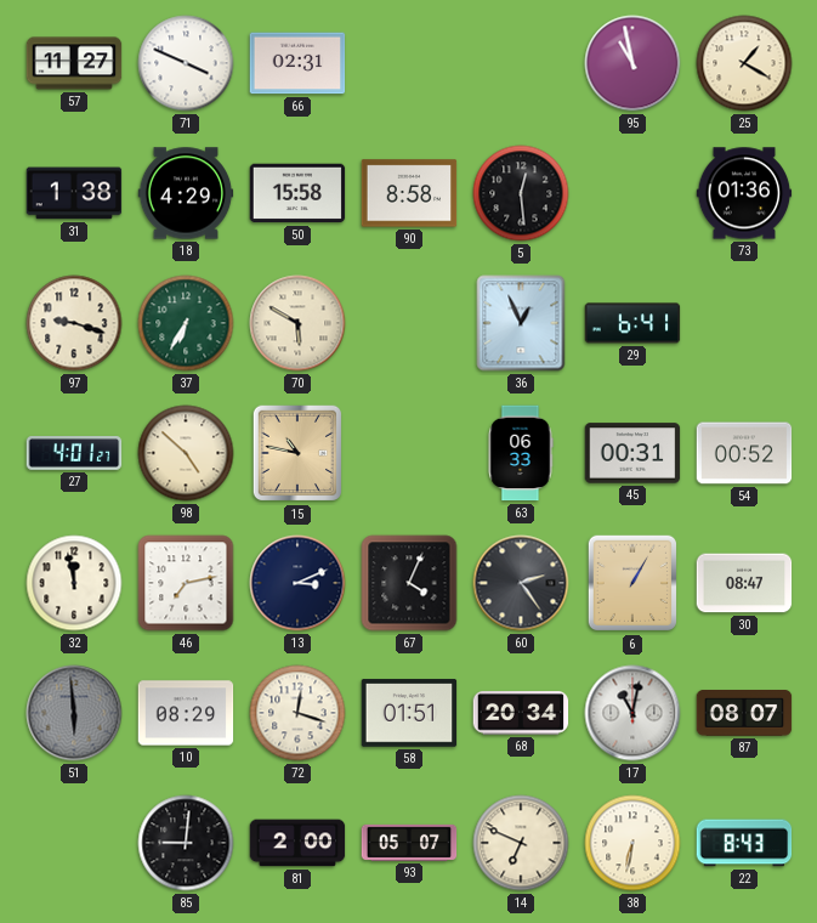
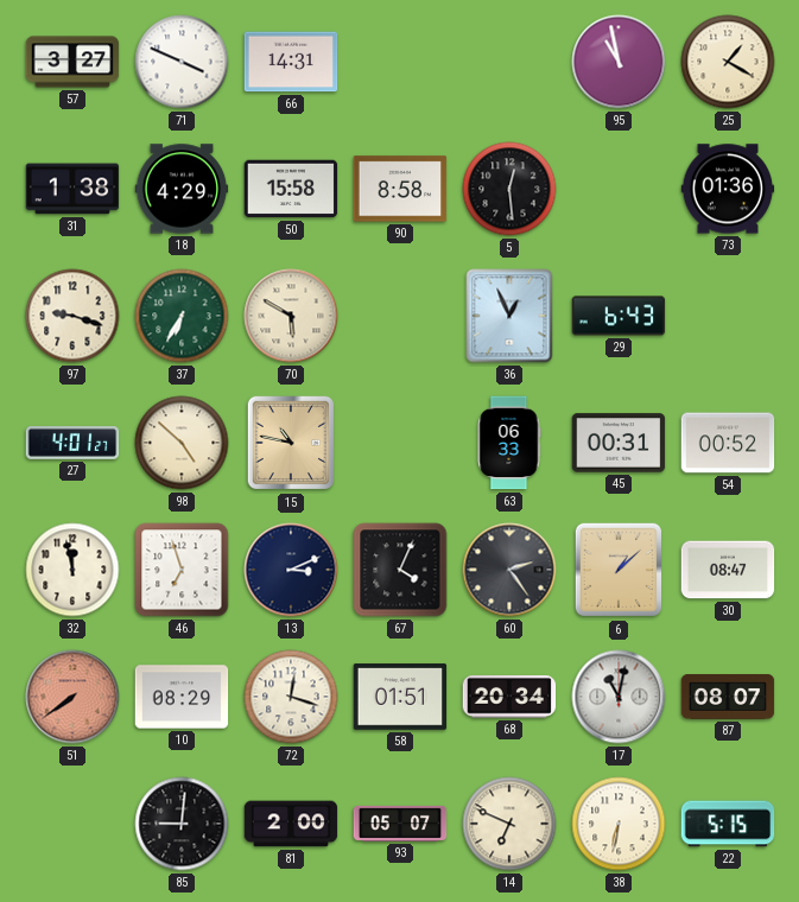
57: 11:27 -> 3:27
66: 02:31 -> 14:31
29: 6:41 -> 6:43
46: 7:13 -> 6:57
6: 1:05 -> 1:08
51: 5:59 -> 7:39
51 dial: grey -> salmon
22: 8:43 -> 5:15
